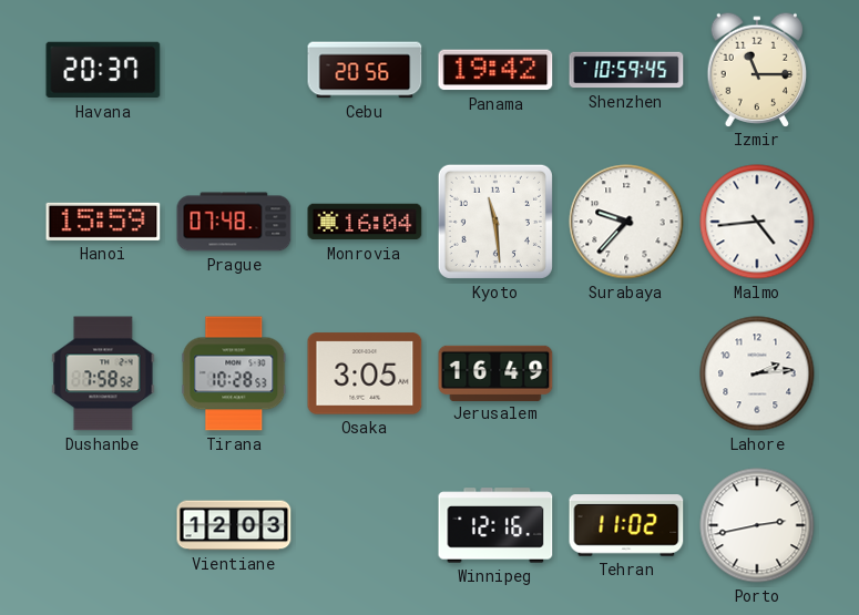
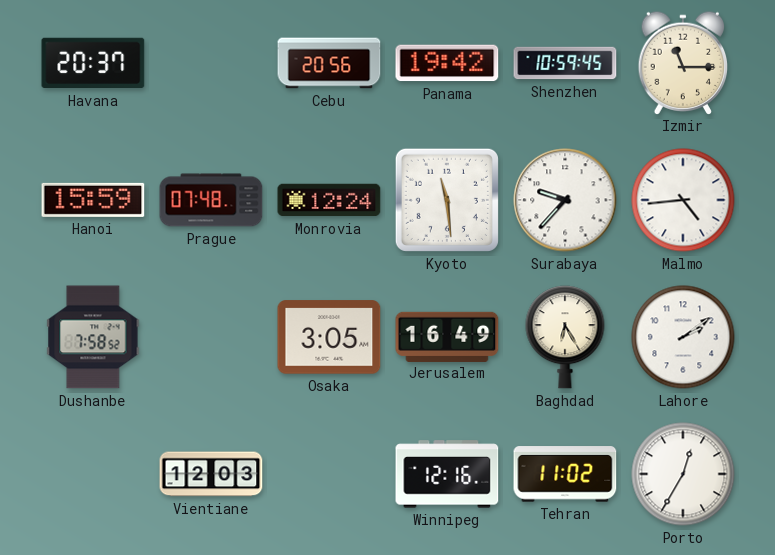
Monrovia: 16:04 -> 12:24
Tirana: 10:28 -> none
Baghdad: none -> 6:25
Lahore: 2:14 -> 2:09
Porto: 2:43 -> 12:35
